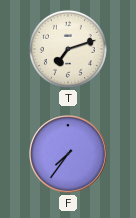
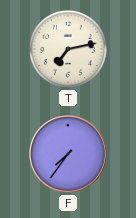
T: 7:12 -> 7:13
